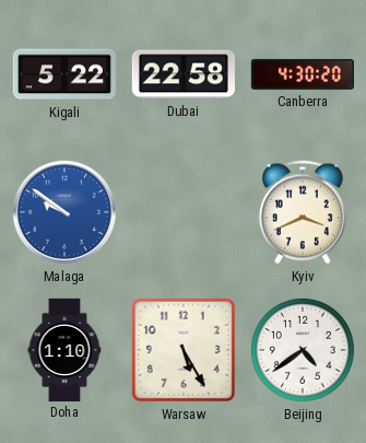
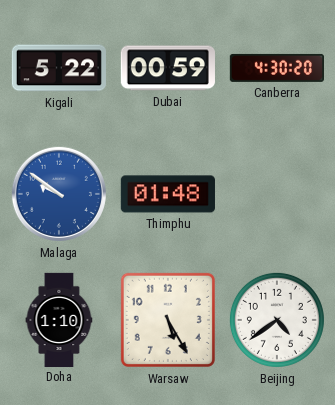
Dubai: 22:58 -> 00:59
Thimphu: none -> 01:48
Kyiv: 3:41 -> none
